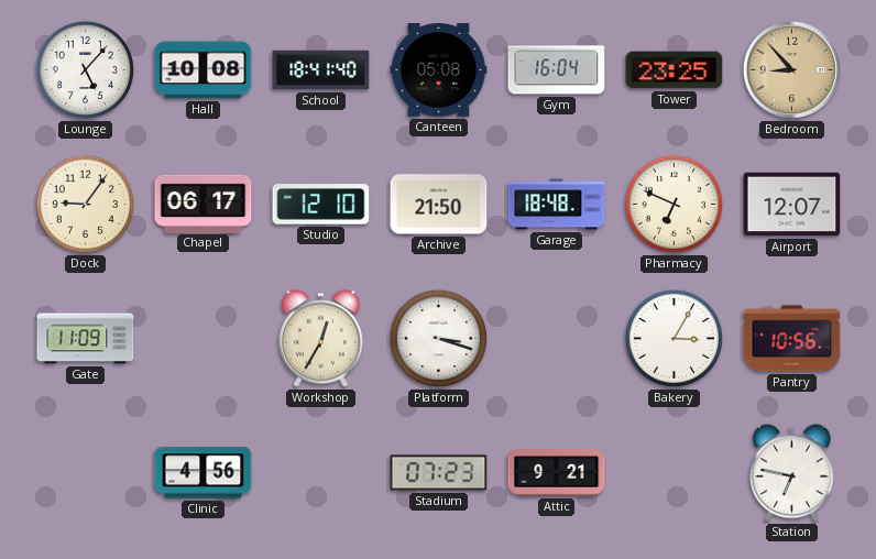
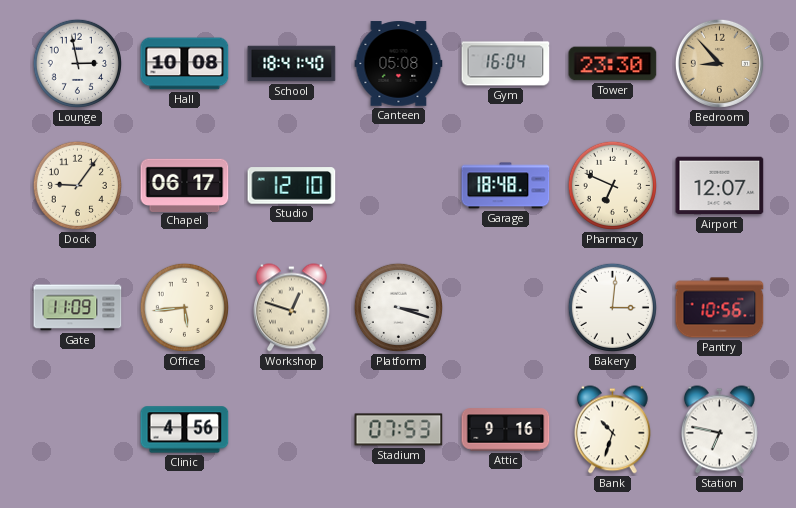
Lounge: 5:07 -> 2:58
Tower: 23:25 -> 23:30
Archive: 21:50 -> none
Office: none -> 5:44
Workshop: 12:35 -> 12:48
Bakery: 3:05 -> 3:01
Stadium: 07:23 -> 07:53
Attic: 9:21 -> 9:16
Bank: none -> 10:33
